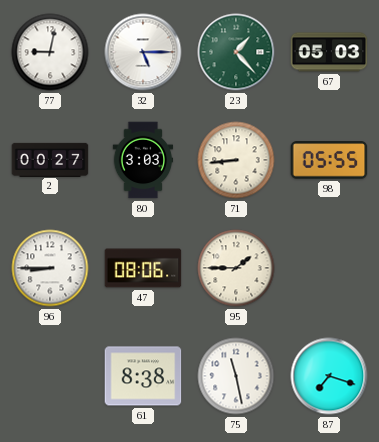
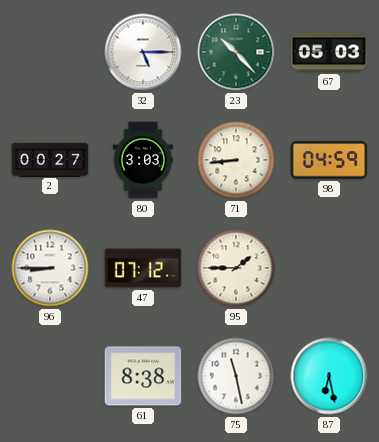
77: 9:02 -> none
23: 1:23 -> 10:23
98: 05:55 -> 04:59
47: 08:06 -> 07:12
87: 7:18 -> 6:28
